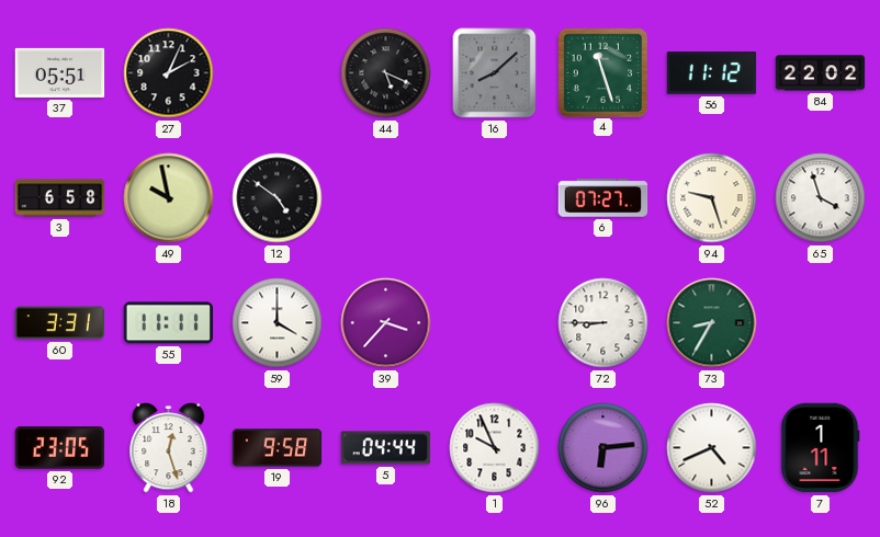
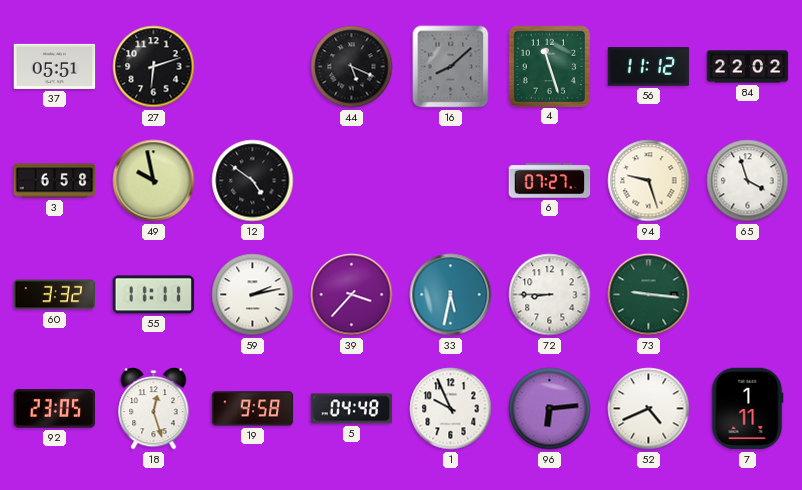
27: 2:04 -> 6:12
60: 3:31 -> 3:32
59: 4:00 -> 2:13
33: none -> 5:32
73: 8:35 -> 9:16
5: 04:44 -> 04:48
